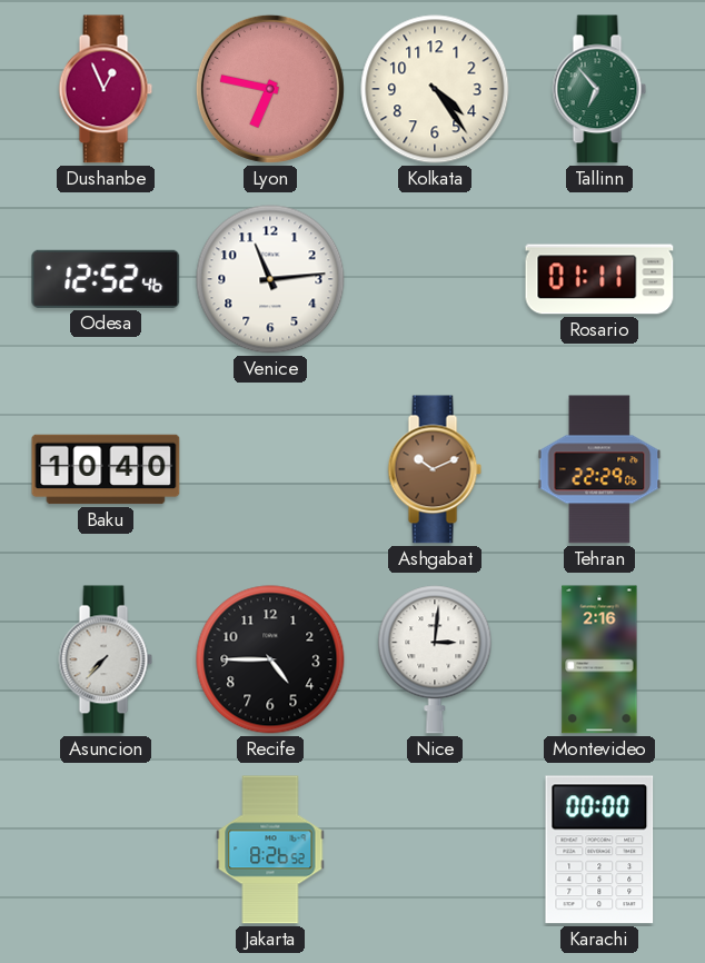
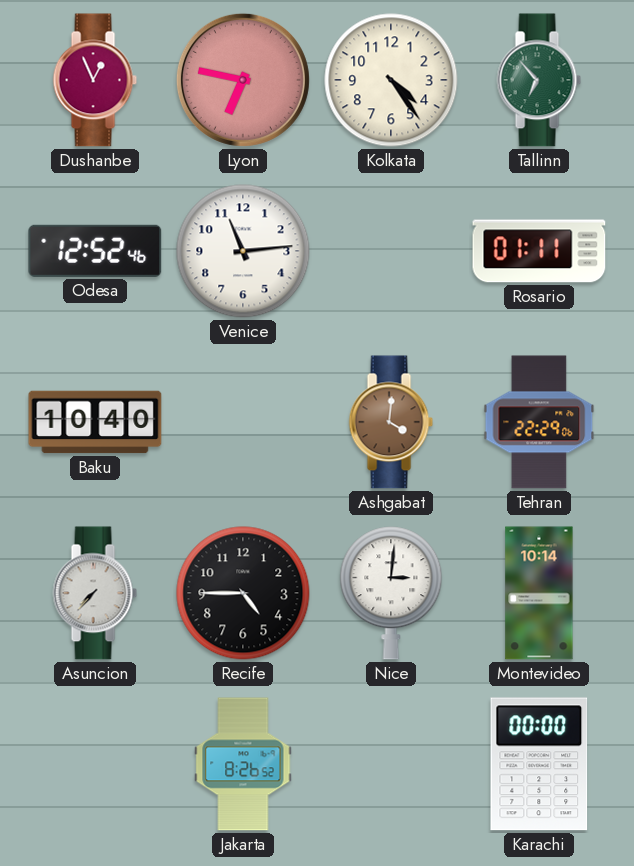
Ashgabat: 10:11 -> 4:01
Montevideo: 2:16 -> 10:14
